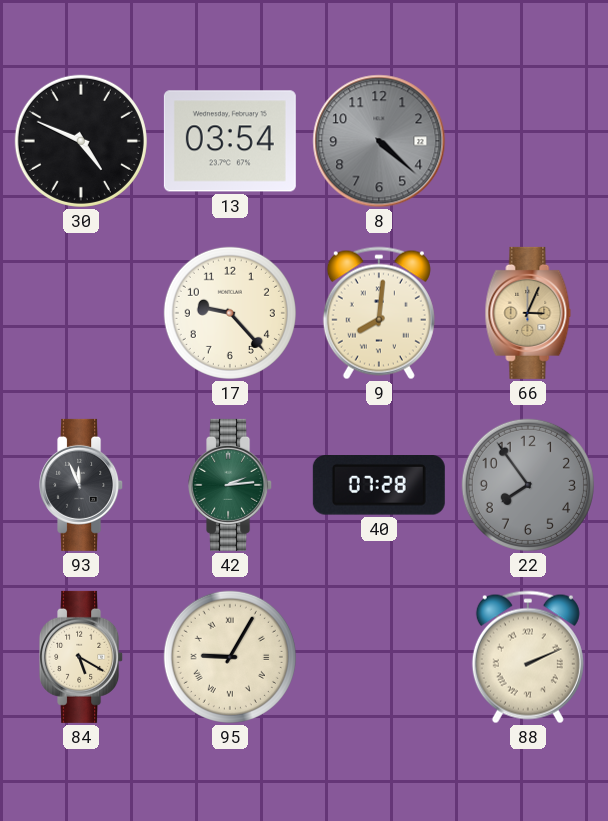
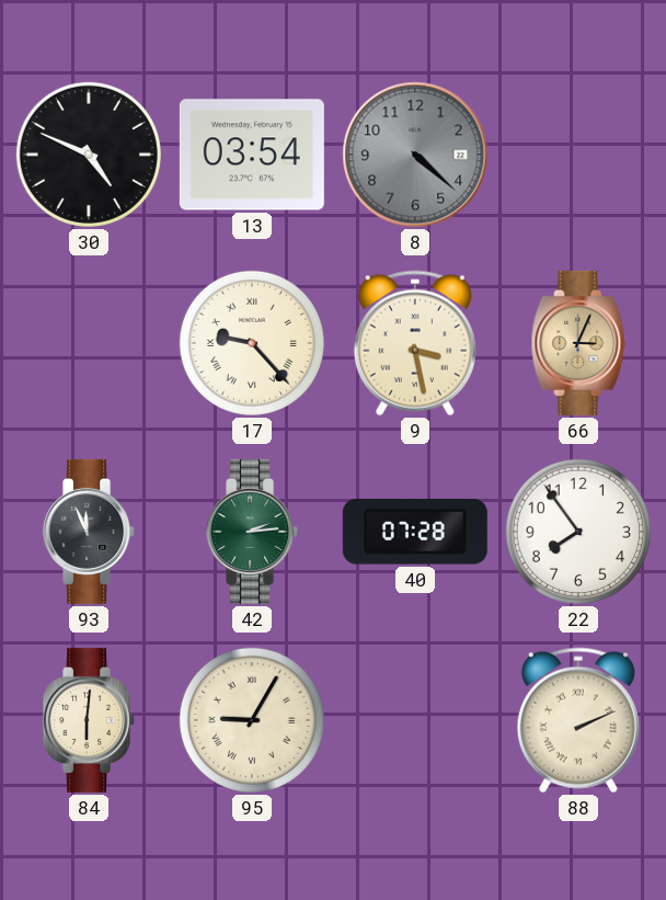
17 numerals: Arabic -> Roman
9: 8:01 -> 3:28
22 dial: grey -> white
84: 5:20 -> 6:01
